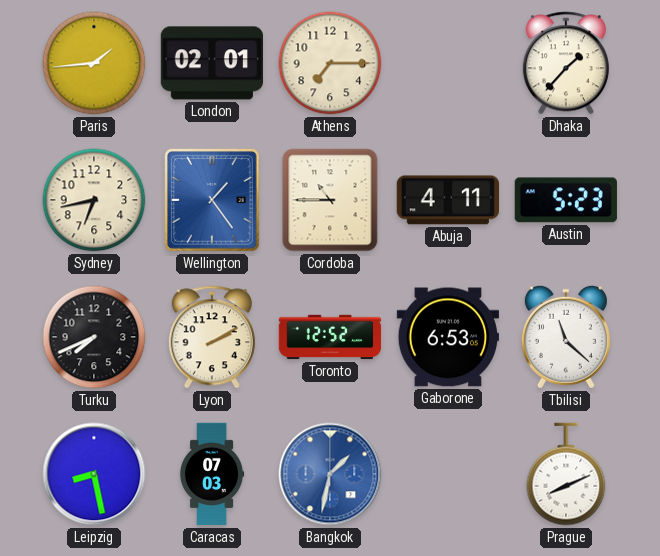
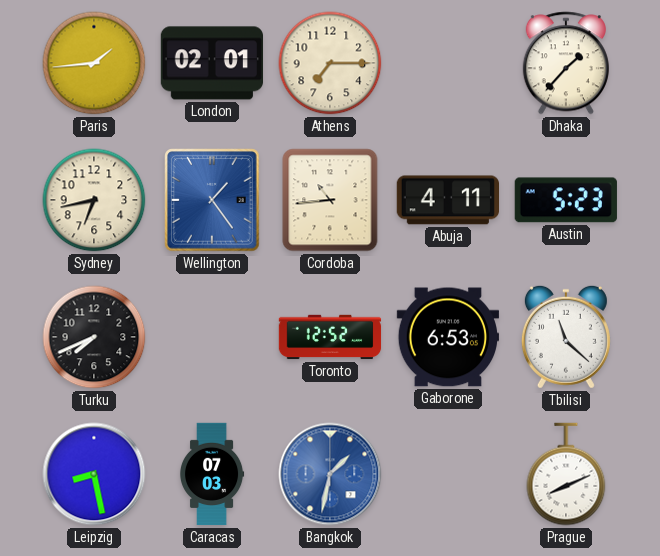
Cordoba: 10:45 -> 10:44
Lyon: 2:10 -> none
